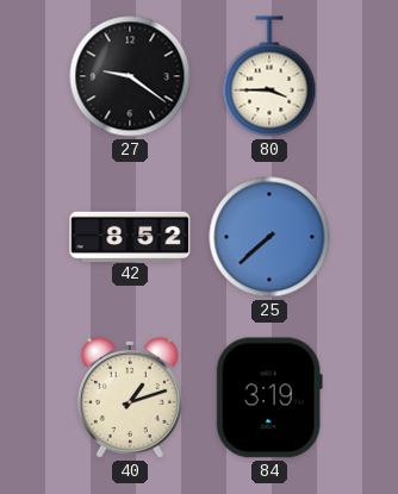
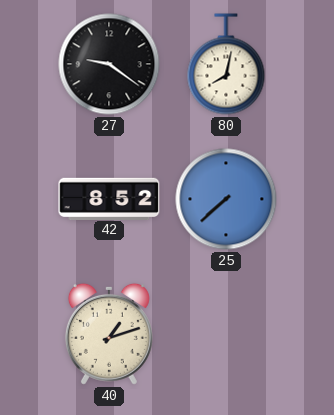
80: 3:45 -> 8:02
84: 3:19 -> none
